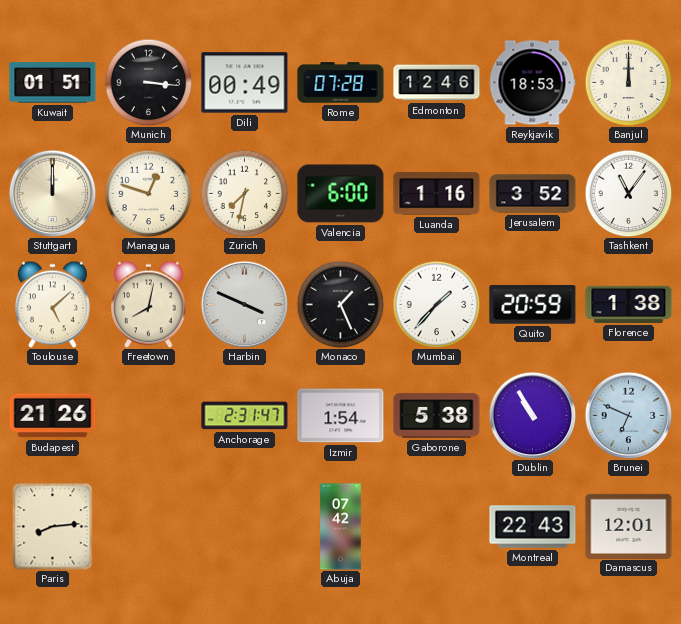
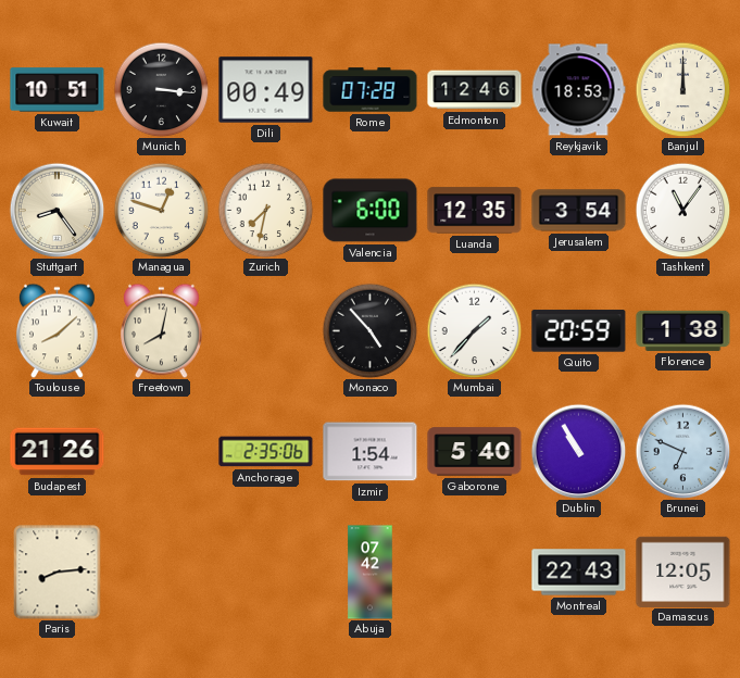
Kuwait: 01:51 -> 10:51
Stuttgart: 12:00 -> 8:24
Luanda: 1:16 -> 12:35
Jerusalem: 3:52 -> 3:54
Toulouse: 5:08 -> 8:08
Harbin: 3:49 -> none
Monaco: 1:26 -> 4:53
Anchorage: 2:31 -> 2:35
Gaborone: 5:38 -> 5:40
Damascus: 12:01 -> 12:05
